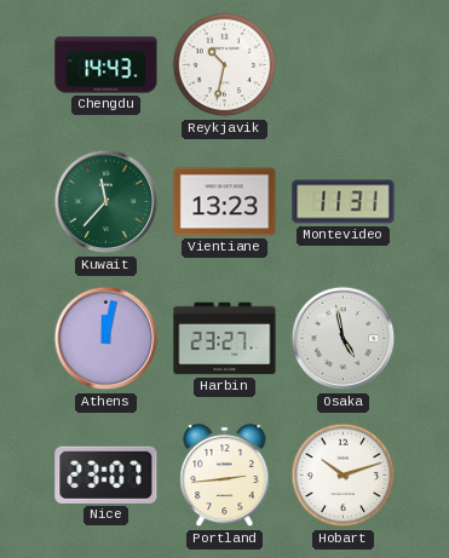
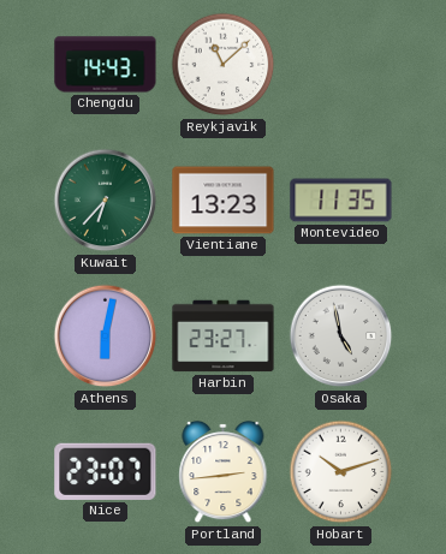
Reykjavik: 10:32 -> 11:08
Kuwait: 11:37 -> 6:37
Montevideo: 11:31 -> 11:35
Athens: 12:02 -> 6:02
